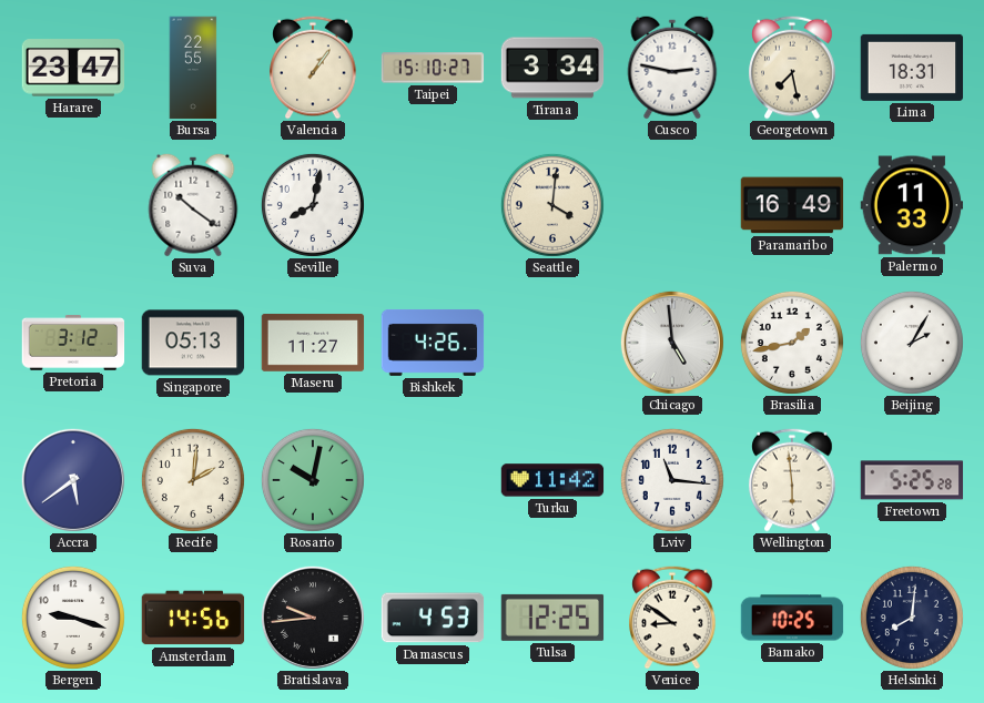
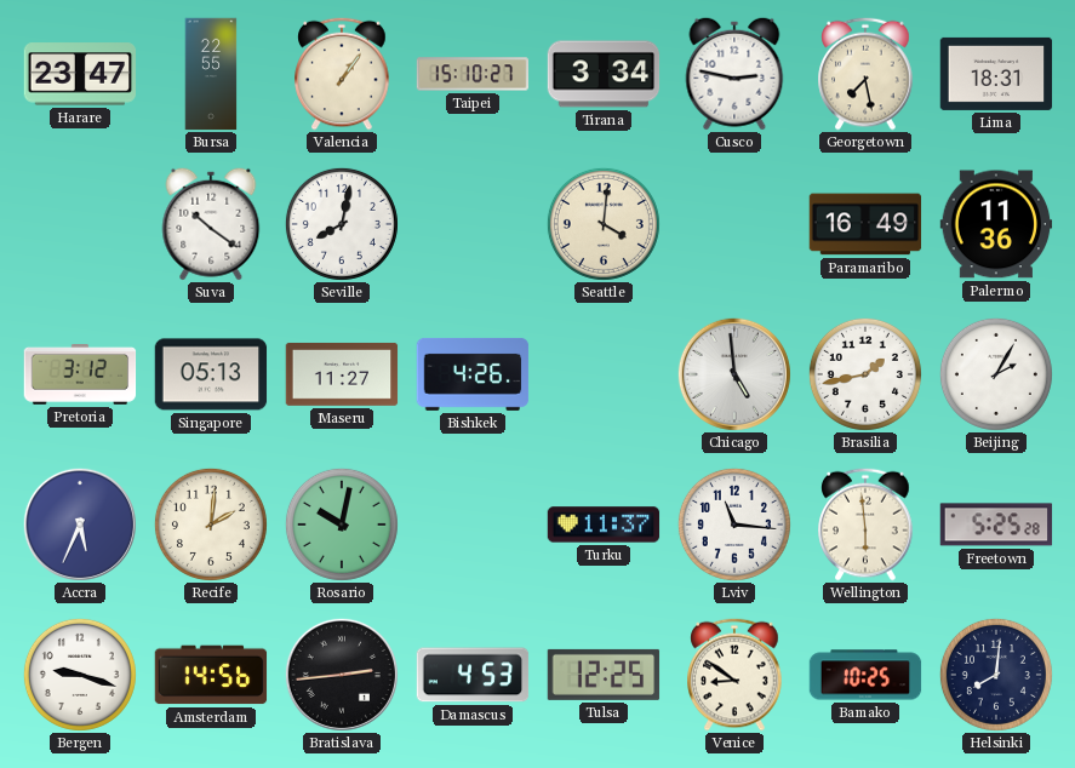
Palermo: 11:33 -> 11:36
Accra: 5:39 -> 5:34
Turku: 11:42 -> 11:37
Bratislava: 9:44 -> 2:44
